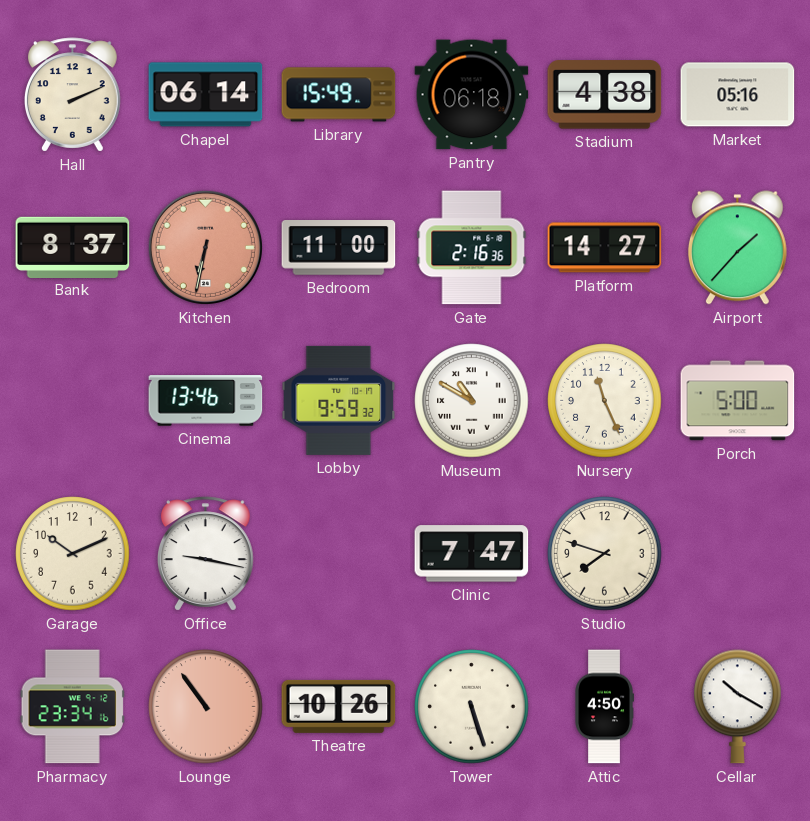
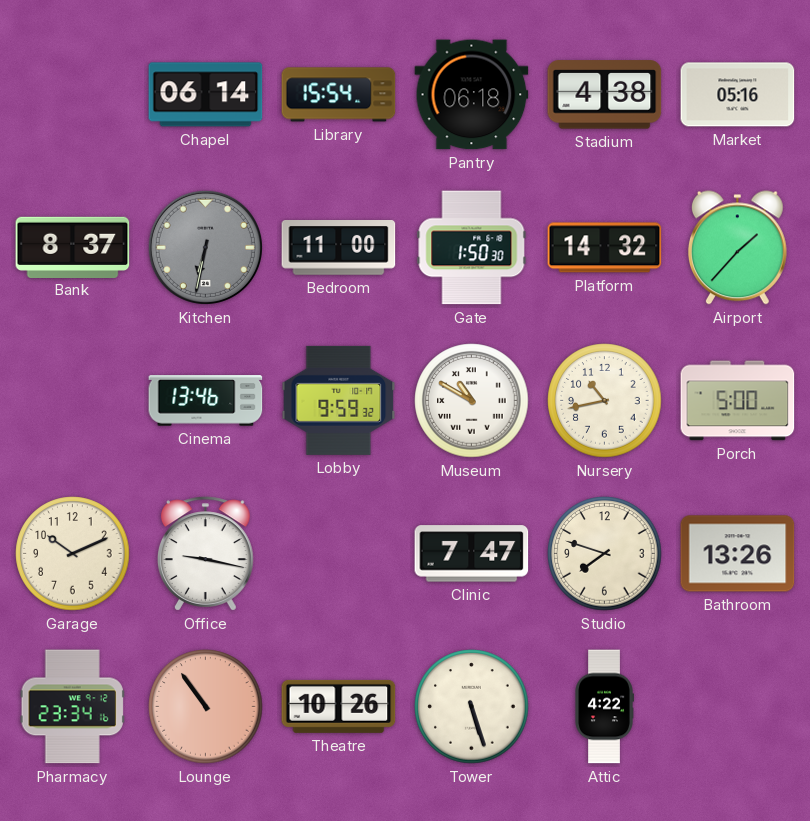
Hall: 2:11 -> none
Library: 15:49 -> 15:54
Kitchen dial: salmon -> grey
Gate: 2:16 -> 1:50
Platform: 14:27 -> 14:32
Nursery: 11:26 -> 10:43
Bathroom: none -> 13:26
Attic: 4:50 -> 4:22
Cellar: 10:20 -> none
